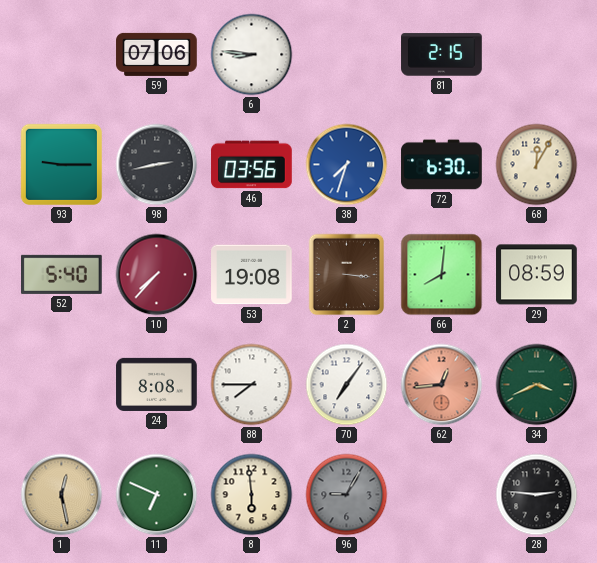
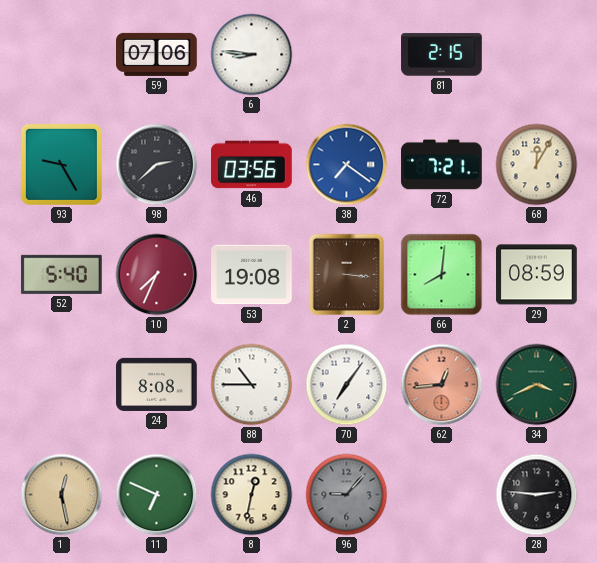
93: 9:15 -> 9:25
98: 2:43 -> 2:38
38: 7:33 -> 7:21
72: 6:30 -> 7:21
10: 7:37 -> 7:34
88: 7:45 -> 10:45
8: 5:59 -> 12:32
96: 9:05 -> 9:07
